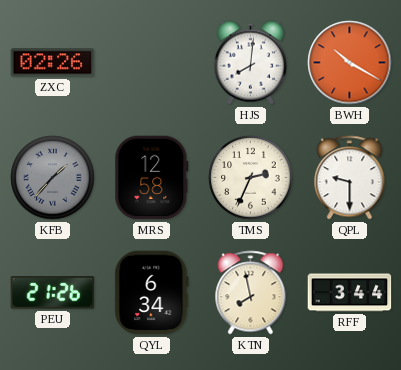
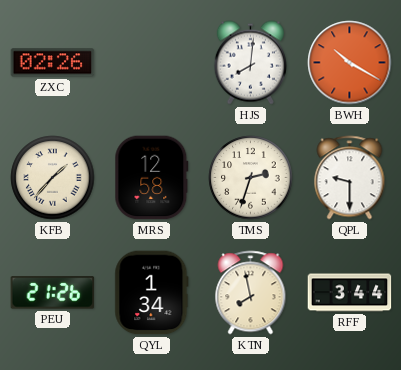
KFB dial: grey -> cream
TMS: 2:34 -> 2:33
QYL: 6:34 -> 1:34
